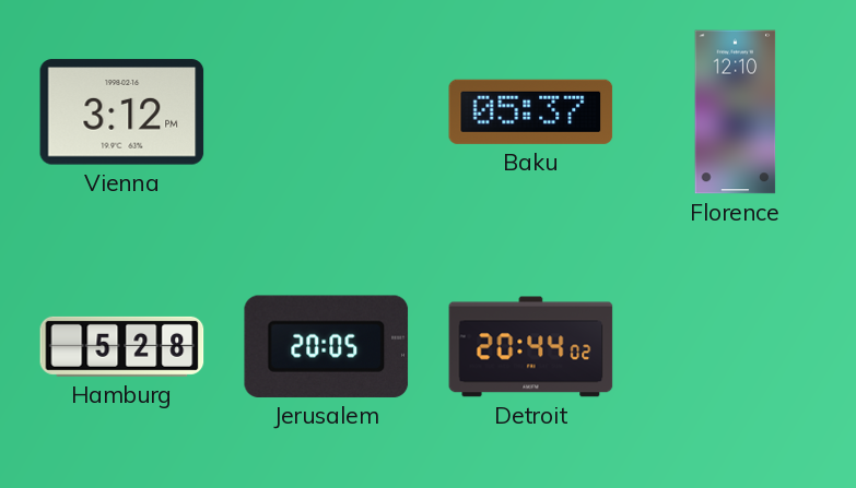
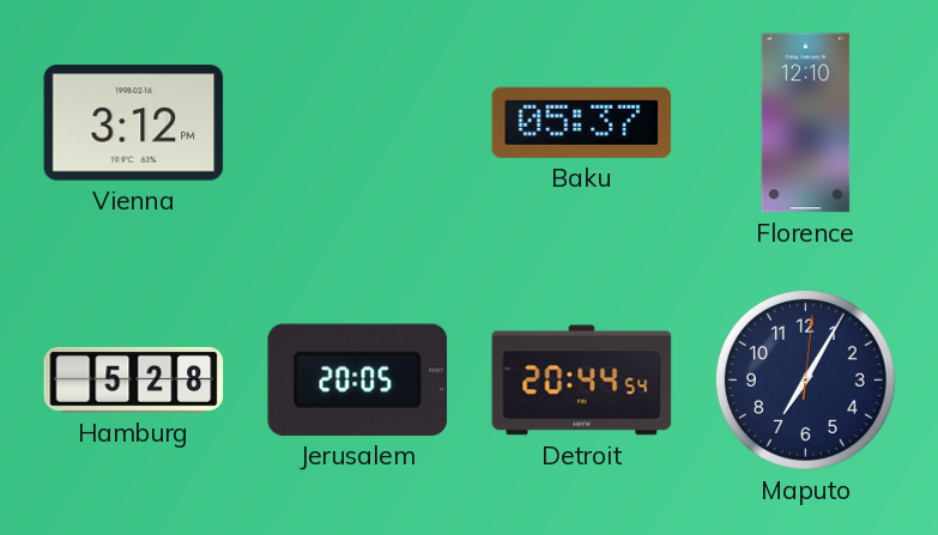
Detroit: 20:44:02 -> 20:44:54
Maputo: none -> 7:05
